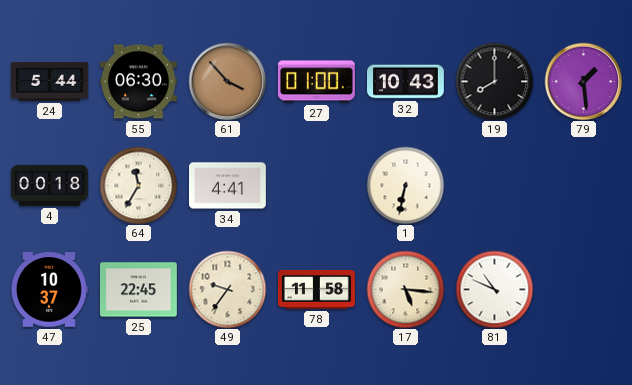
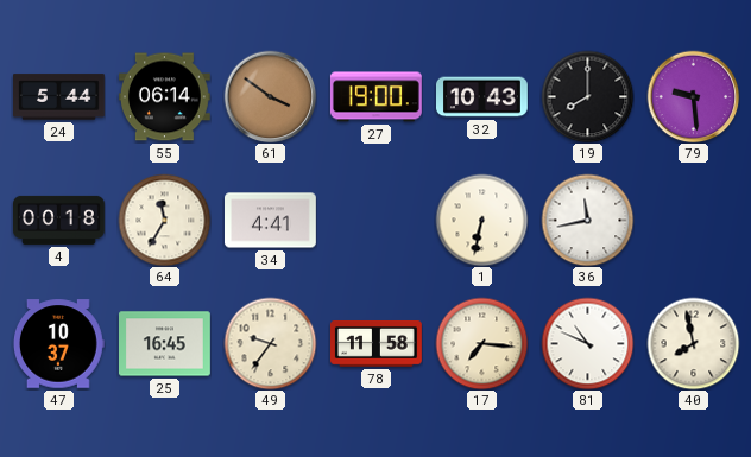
55: 06:30 -> 06:14
61: 3:53 -> 3:51
27: 01:00 -> 19:00
79: 1:29 -> 9:29
36: none -> 11:43
25: 22:45 -> 16:45
17: 5:16 -> 7:16
40: none -> 7:58
